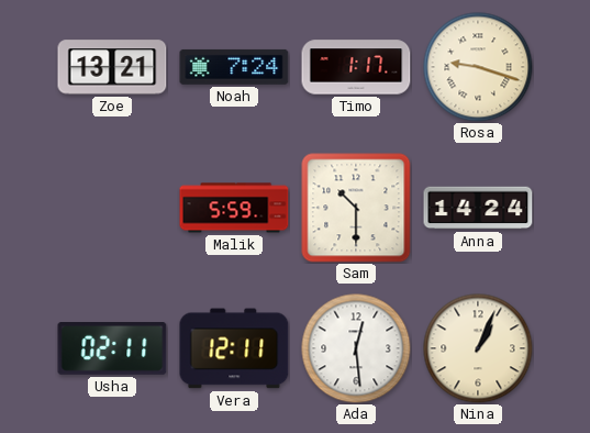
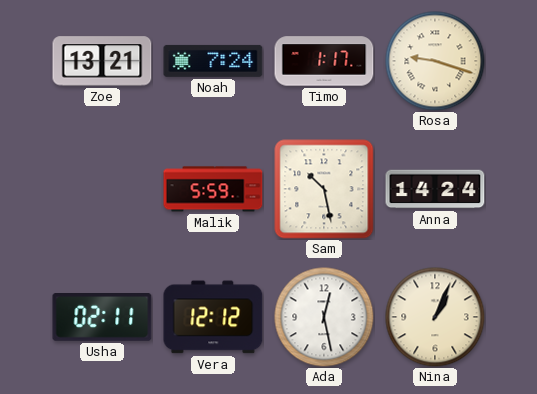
Sam: 10:30 -> 10:28
Vera: 12:11 -> 12:12
Ada: 12:29 -> 12:28
